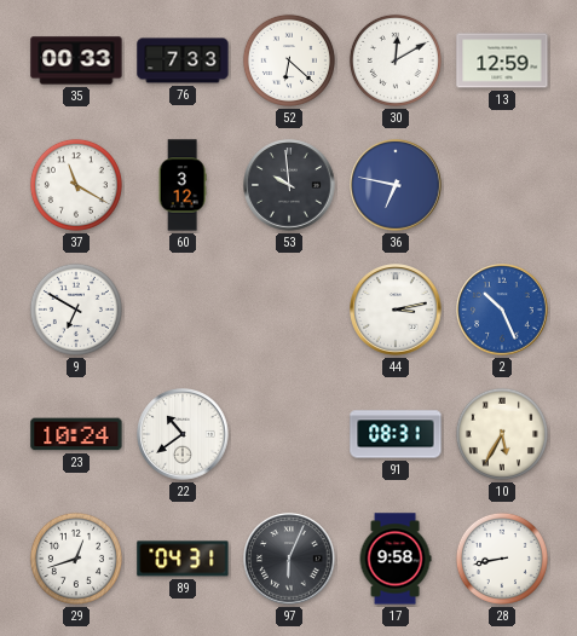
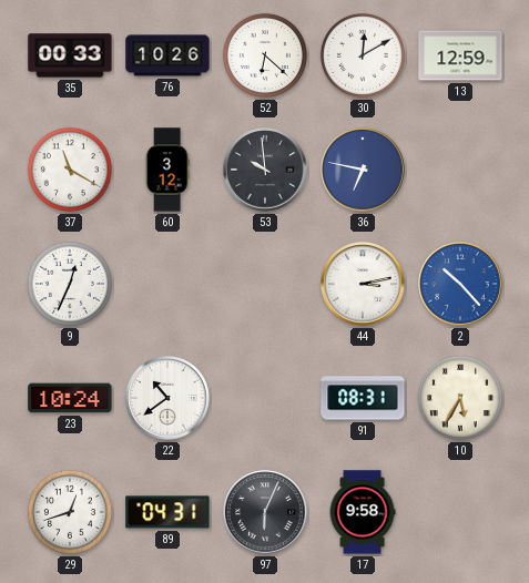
76: 7:33 -> 10:26
9: 6:50 -> 12:34
2: 10:26 -> 10:23
28: 8:43 -> none
